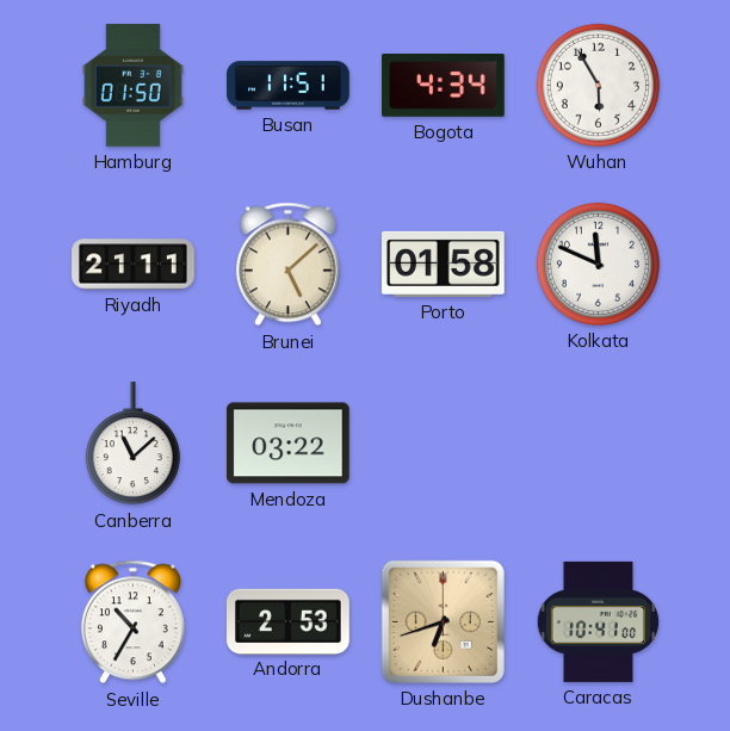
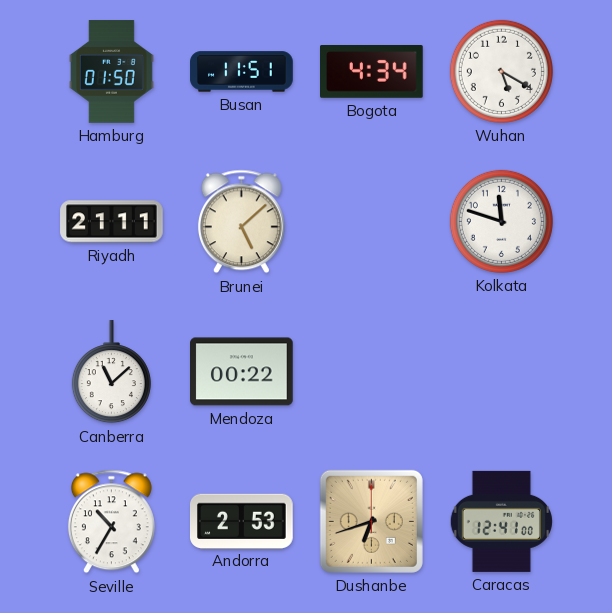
Wuhan: 5:55 -> 5:20
Porto: 01:58 -> none
Kolkata: 11:49 -> 11:48
Mendoza: 03:22 -> 00:22
Caracas: 10:41 -> 12:41
